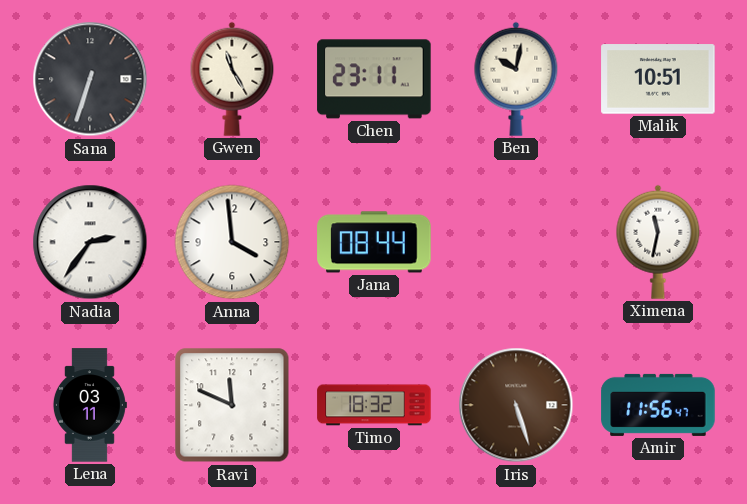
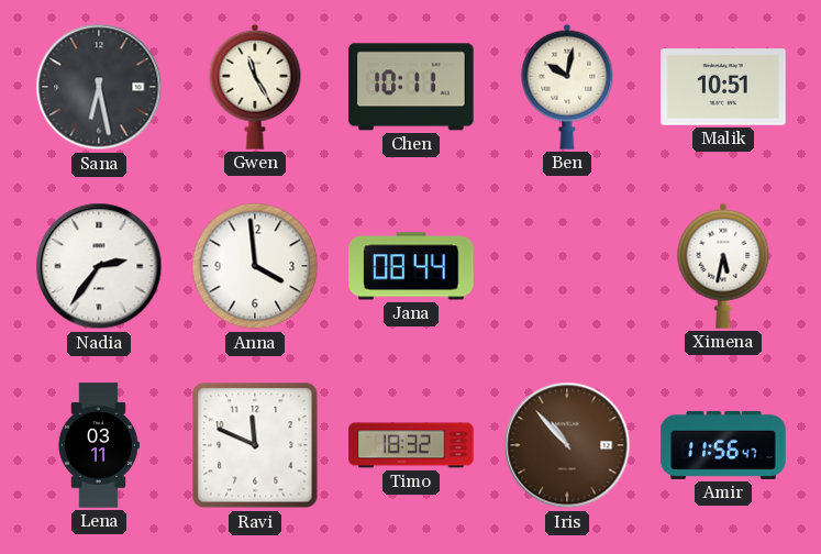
Sana: 6:33 -> 6:28
Chen: 23:11 -> 10:11
Ximena: 11:32 -> 5:32
Iris: 5:27 -> 10:53
